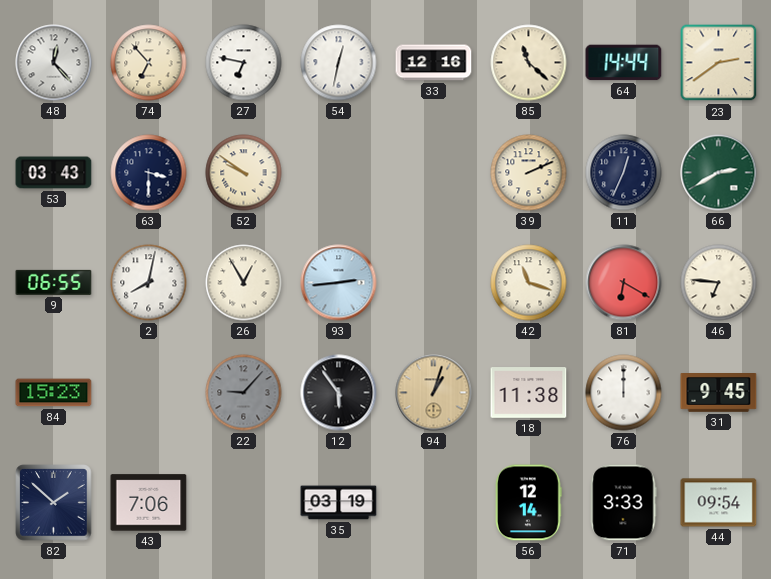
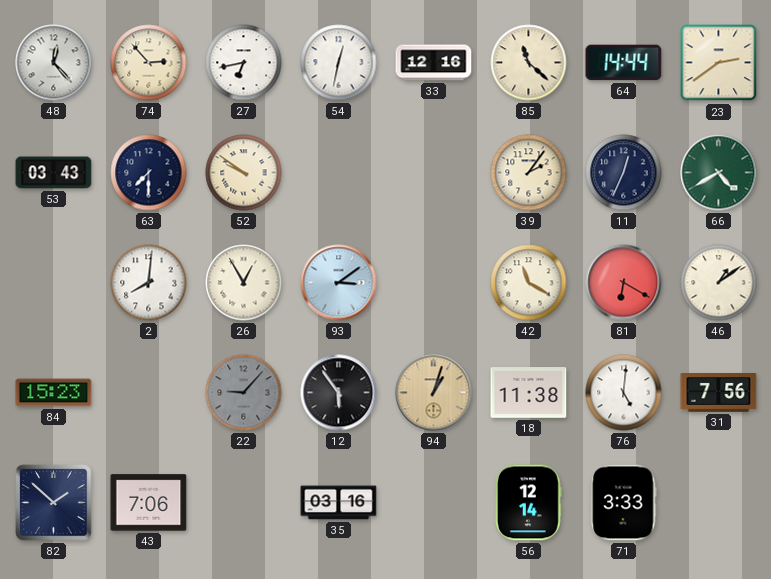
74: 6:53 -> 2:53
27: 6:47 -> 6:43
63: 3:30 -> 7:30
39: 2:11 -> 2:06
66: 2:40 -> 4:40
9: 06:55 -> none
2: 8:02 -> 8:01
93: 2:44 -> 3:09
42: 11:18 -> 11:20
46: 6:46 -> 1:09
76: 12:00 -> 5:01
31: 9:45 -> 7:56
35: 03:19 -> 03:16
44: 09:54 -> none
